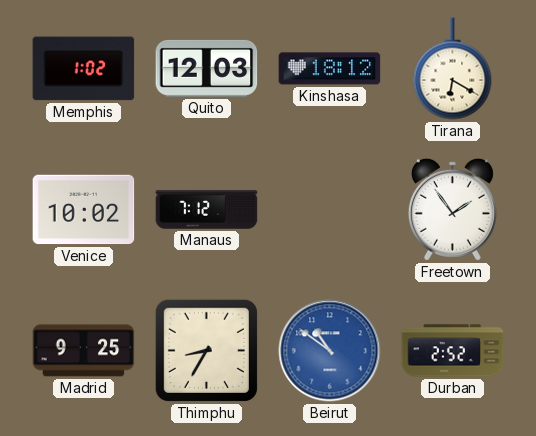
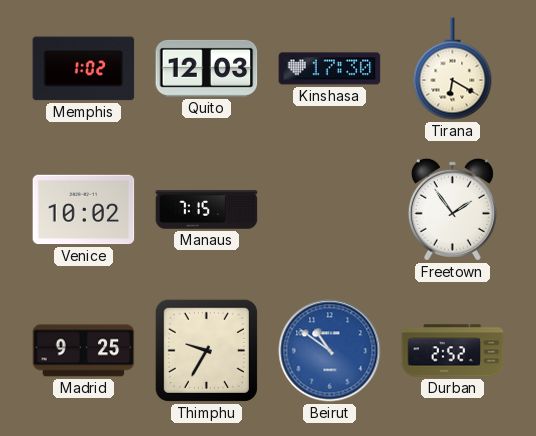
Kinshasa: 18:12 -> 17:30
Manaus: 7:12 -> 7:15
Thimphu: 8:35 -> 9:35
